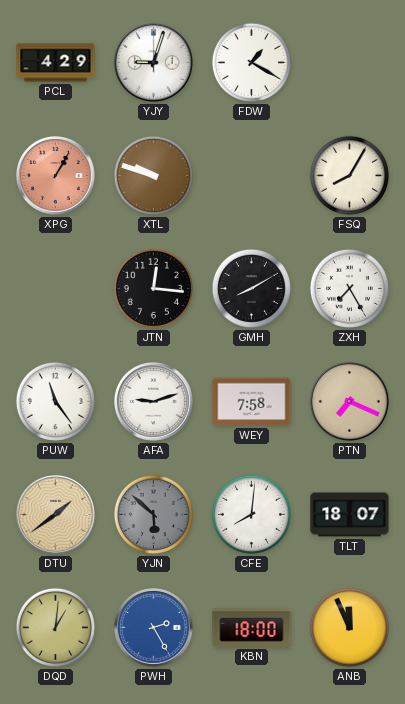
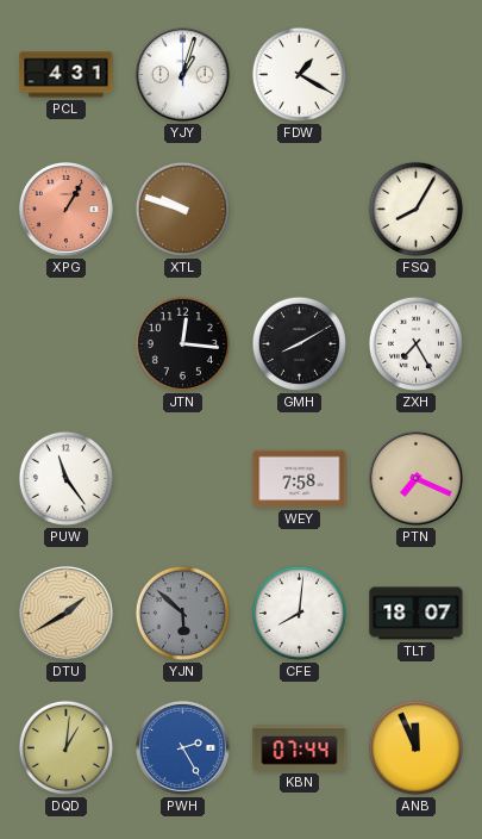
PCL: 4:29 -> 4:31
YJY: 9:03 -> 1:03
AFA: 9:12 -> none
DTU: 1:39 -> 1:40
KBN: 18:00 -> 07:44
